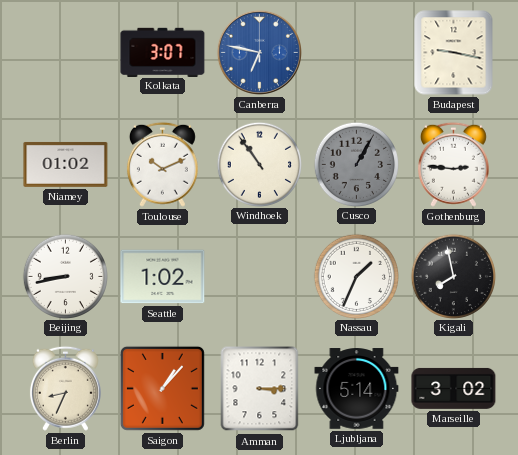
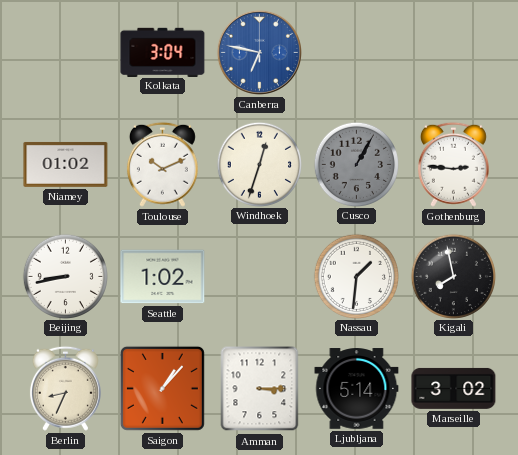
Kolkata: 3:07 -> 3:04
Budapest: 9:17 -> none
Windhoek: 10:54 -> 12:33
Nassau: 1:34 -> 1:31
